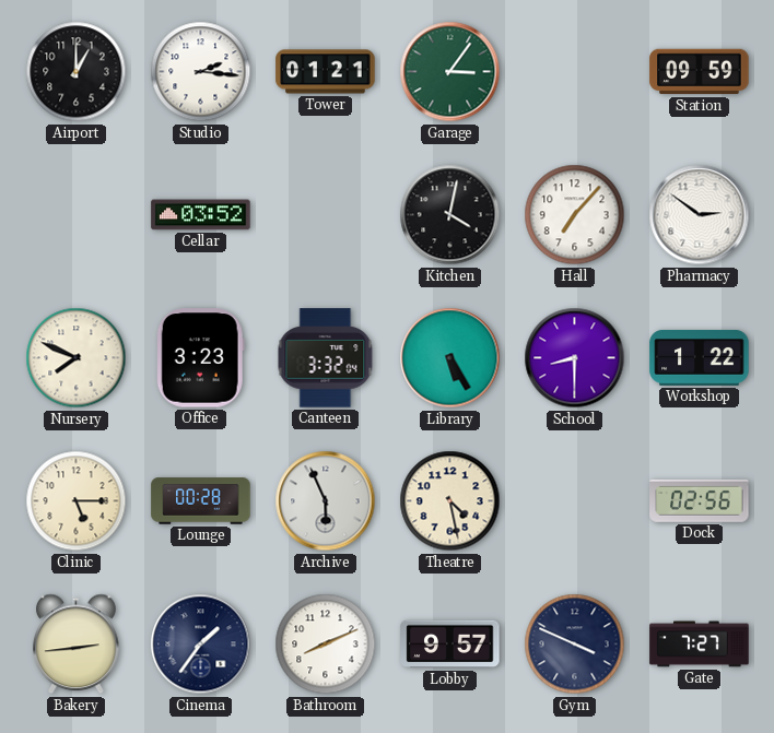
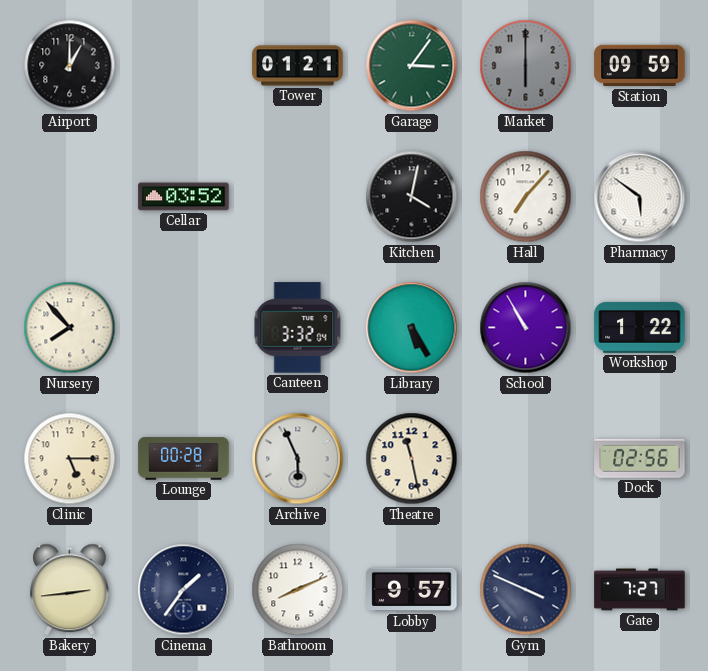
Studio: 2:16 -> none
Market: none -> 6:00
Pharmacy: 2:51 -> 5:51
Nursery: 7:49 -> 7:53
Office: 3:23 -> none
School: 8:30 -> 10:55
Theatre: 4:28 -> 11:28
